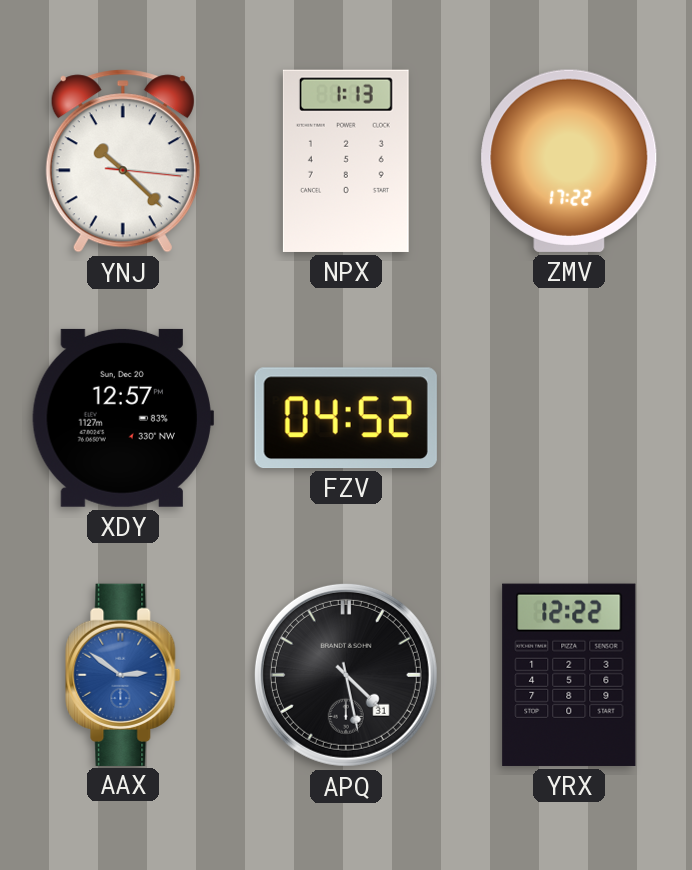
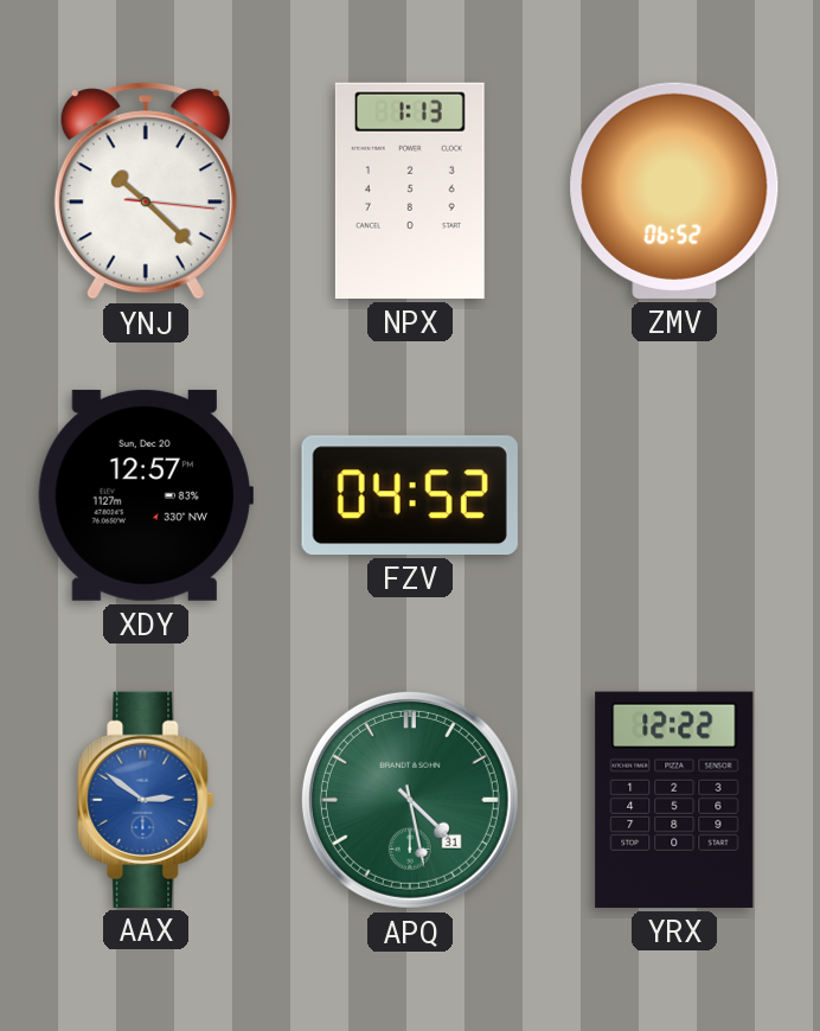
ZMV: 17:22 -> 06:52
APQ dial: black -> green
